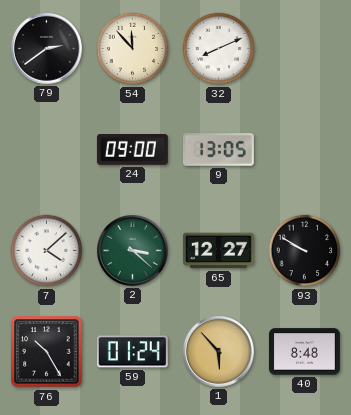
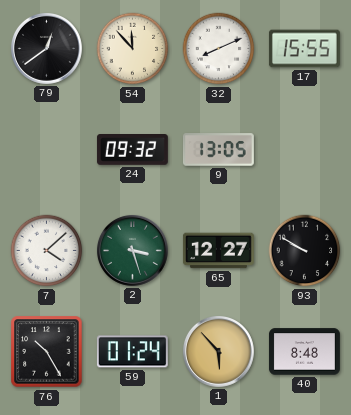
79: 2:39 -> 12:39
17: none -> 15:55
24: 09:00 -> 09:32
2: 3:22 -> 3:27
